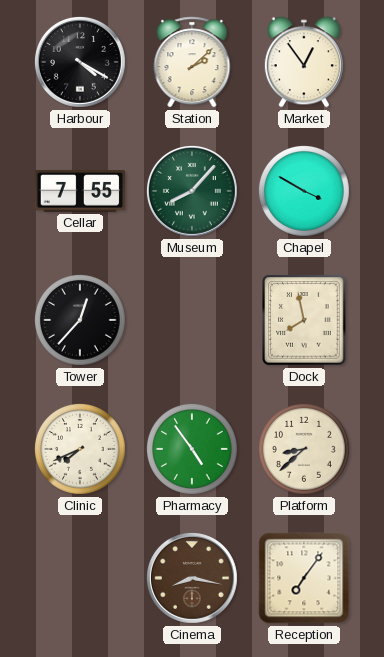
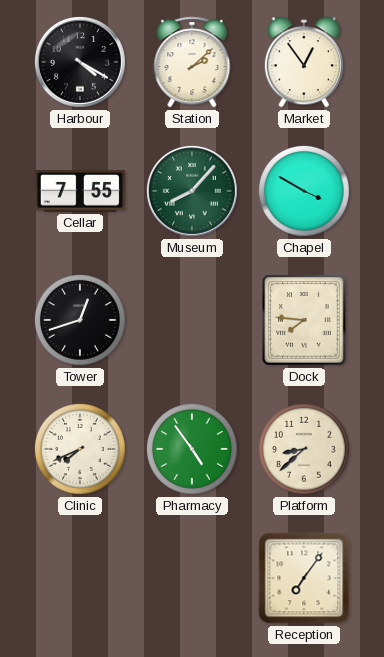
Tower: 12:37 -> 12:42
Dock: 7:58 -> 7:46
Cinema: 8:17 -> none
